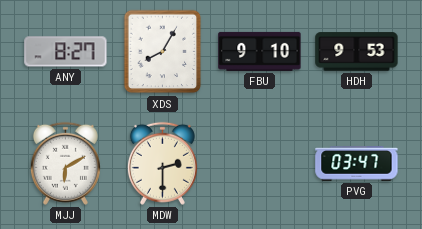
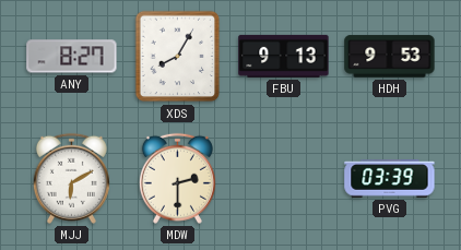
FBU: 9:10 -> 9:13
PVG: 03:47 -> 03:39
